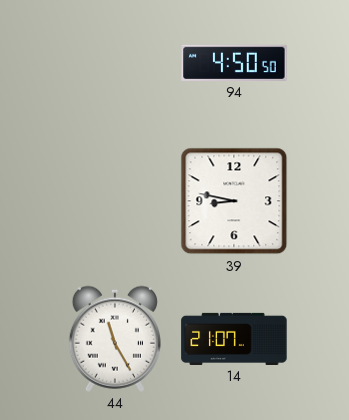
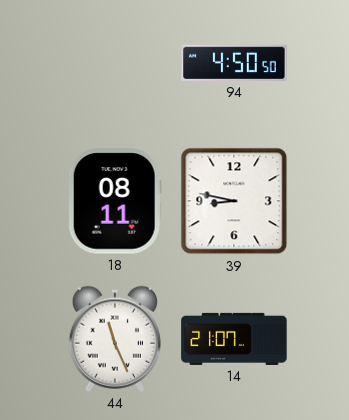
18: none -> 08:11
44: 11:25 -> 11:26
